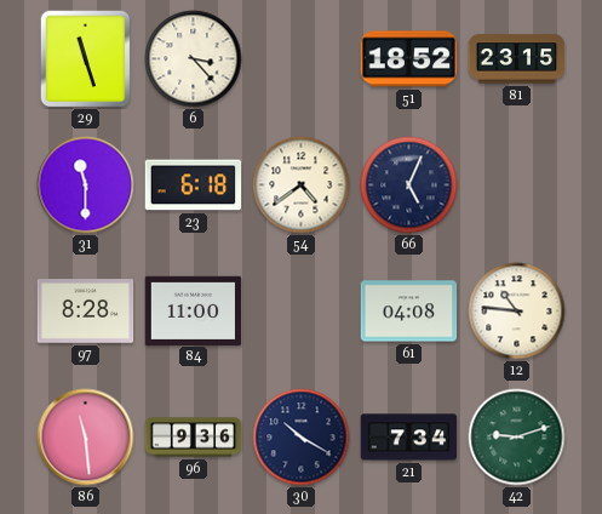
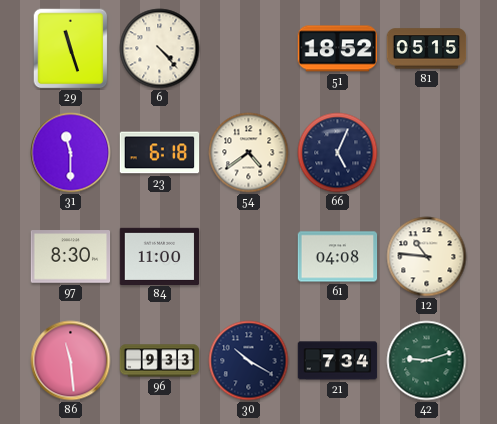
6: 3:23 -> 4:23
81: 23:15 -> 05:15
97: 8:28 -> 8:30
96: 9:36 -> 9:33
